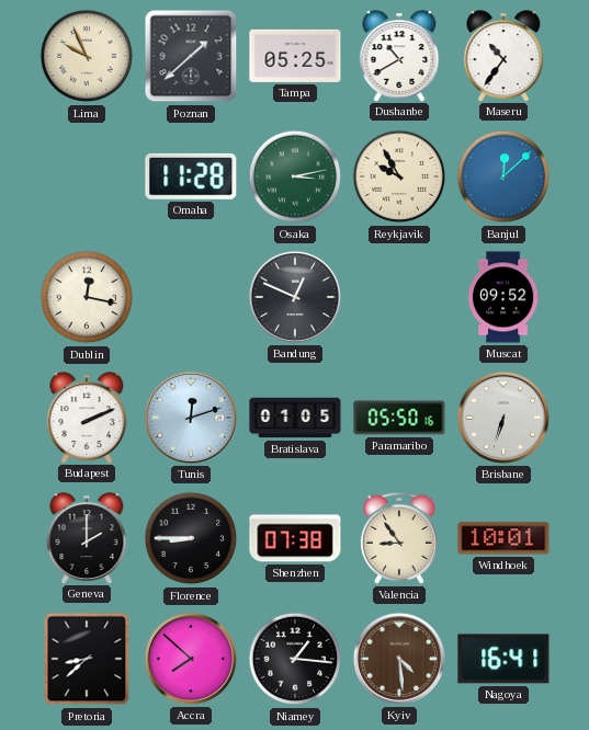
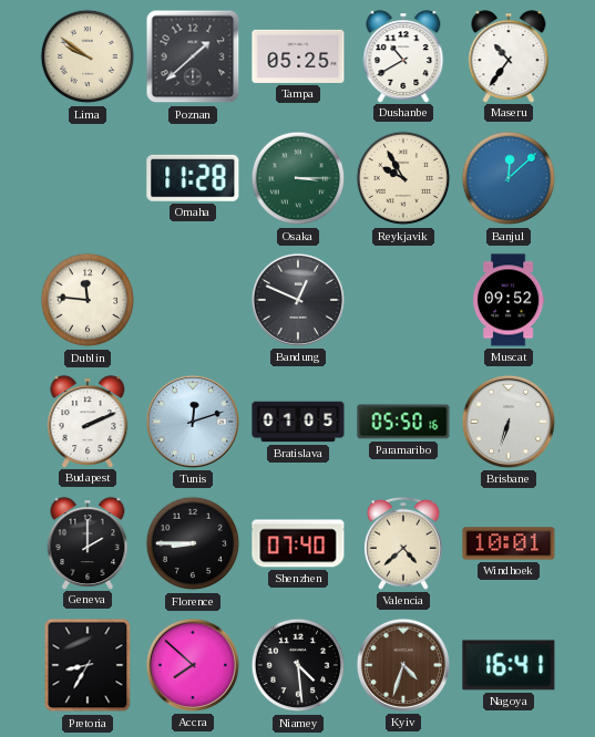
Lima: 9:56 -> 9:51
Osaka: 3:13 -> 3:15
Dublin: 12:17 -> 11:46
Shenzhen: 07:38 -> 07:40
Valencia: 8:54 -> 4:38
Pretoria: 8:38 -> 8:35
Niamey: 1:16 -> 4:29
Kyiv: 4:29 -> 4:33
